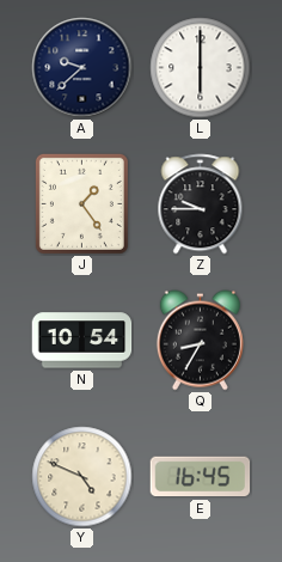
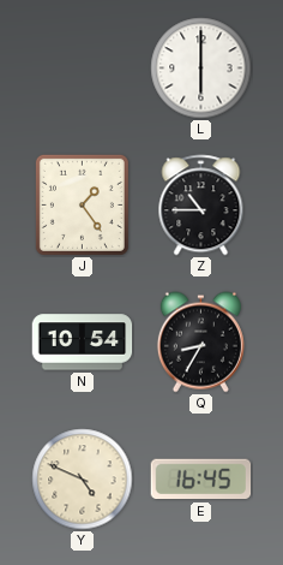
A: 9:38 -> none
Z: 9:45 -> 10:45
